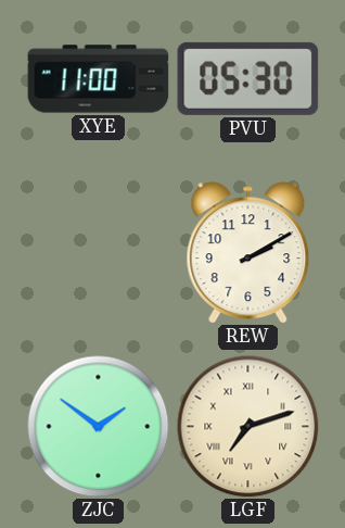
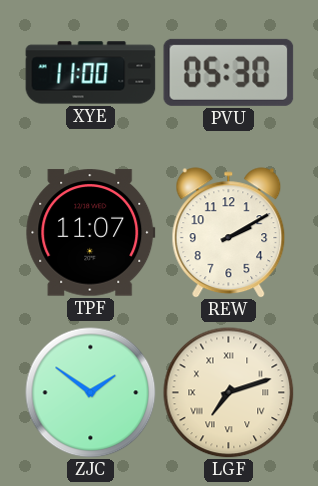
TPF: none -> 11:07
